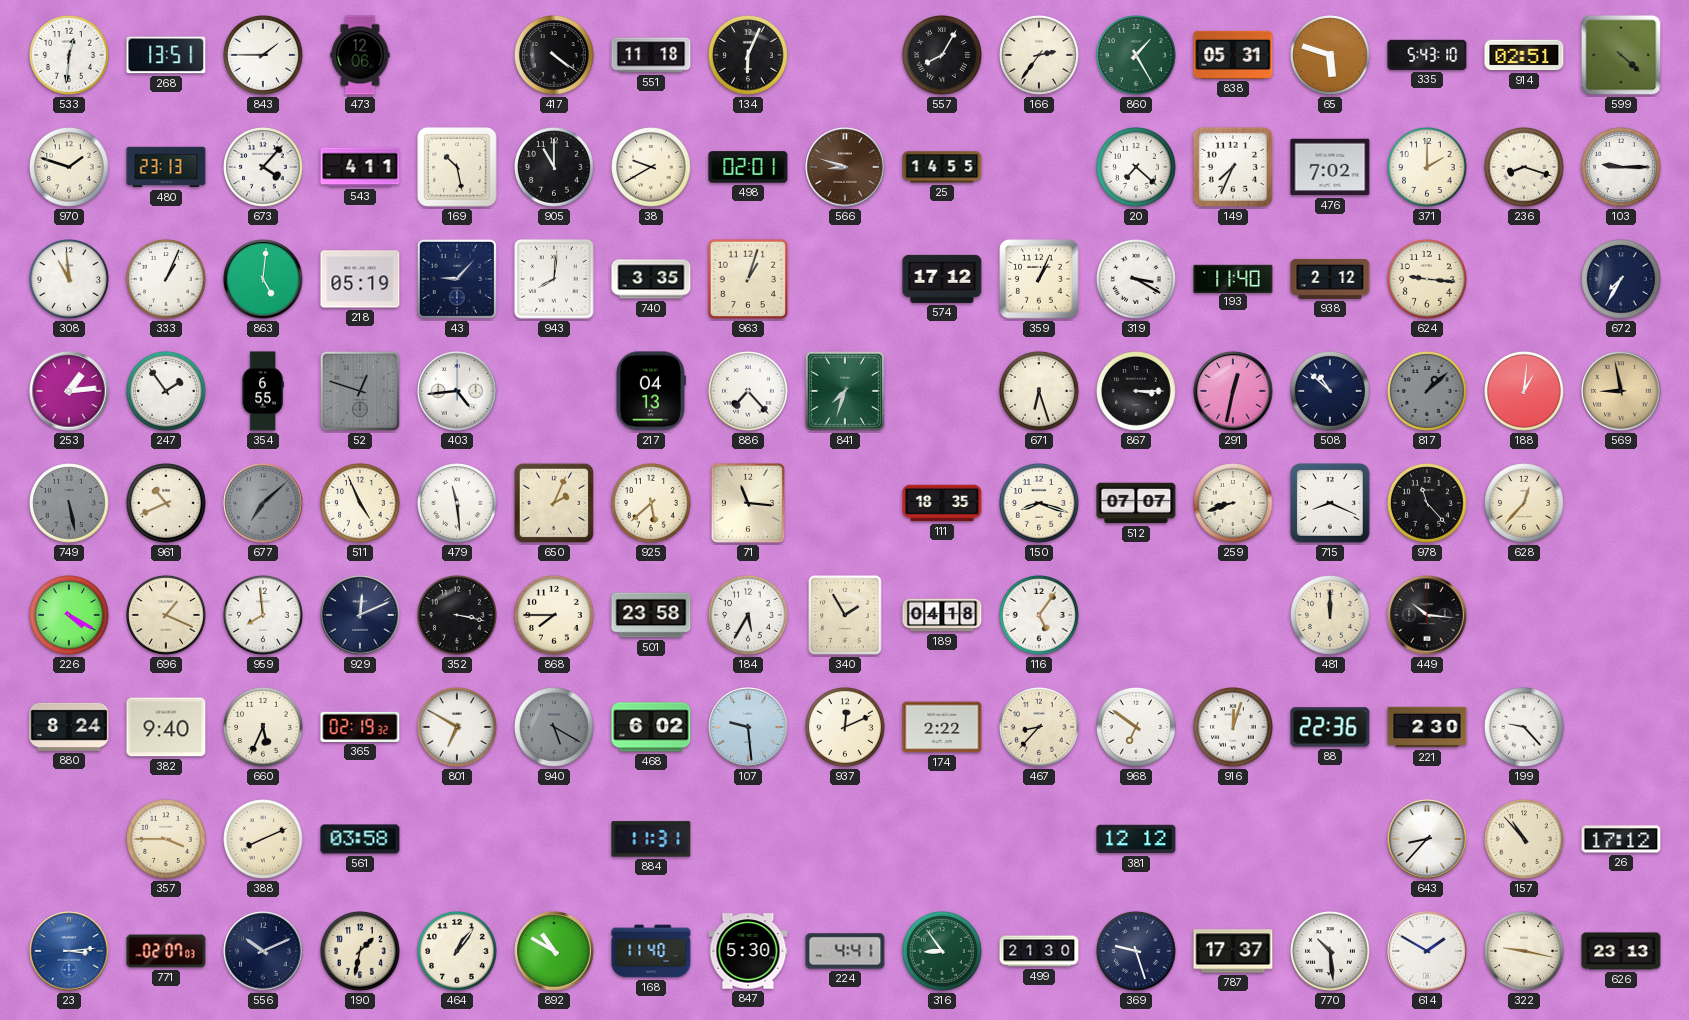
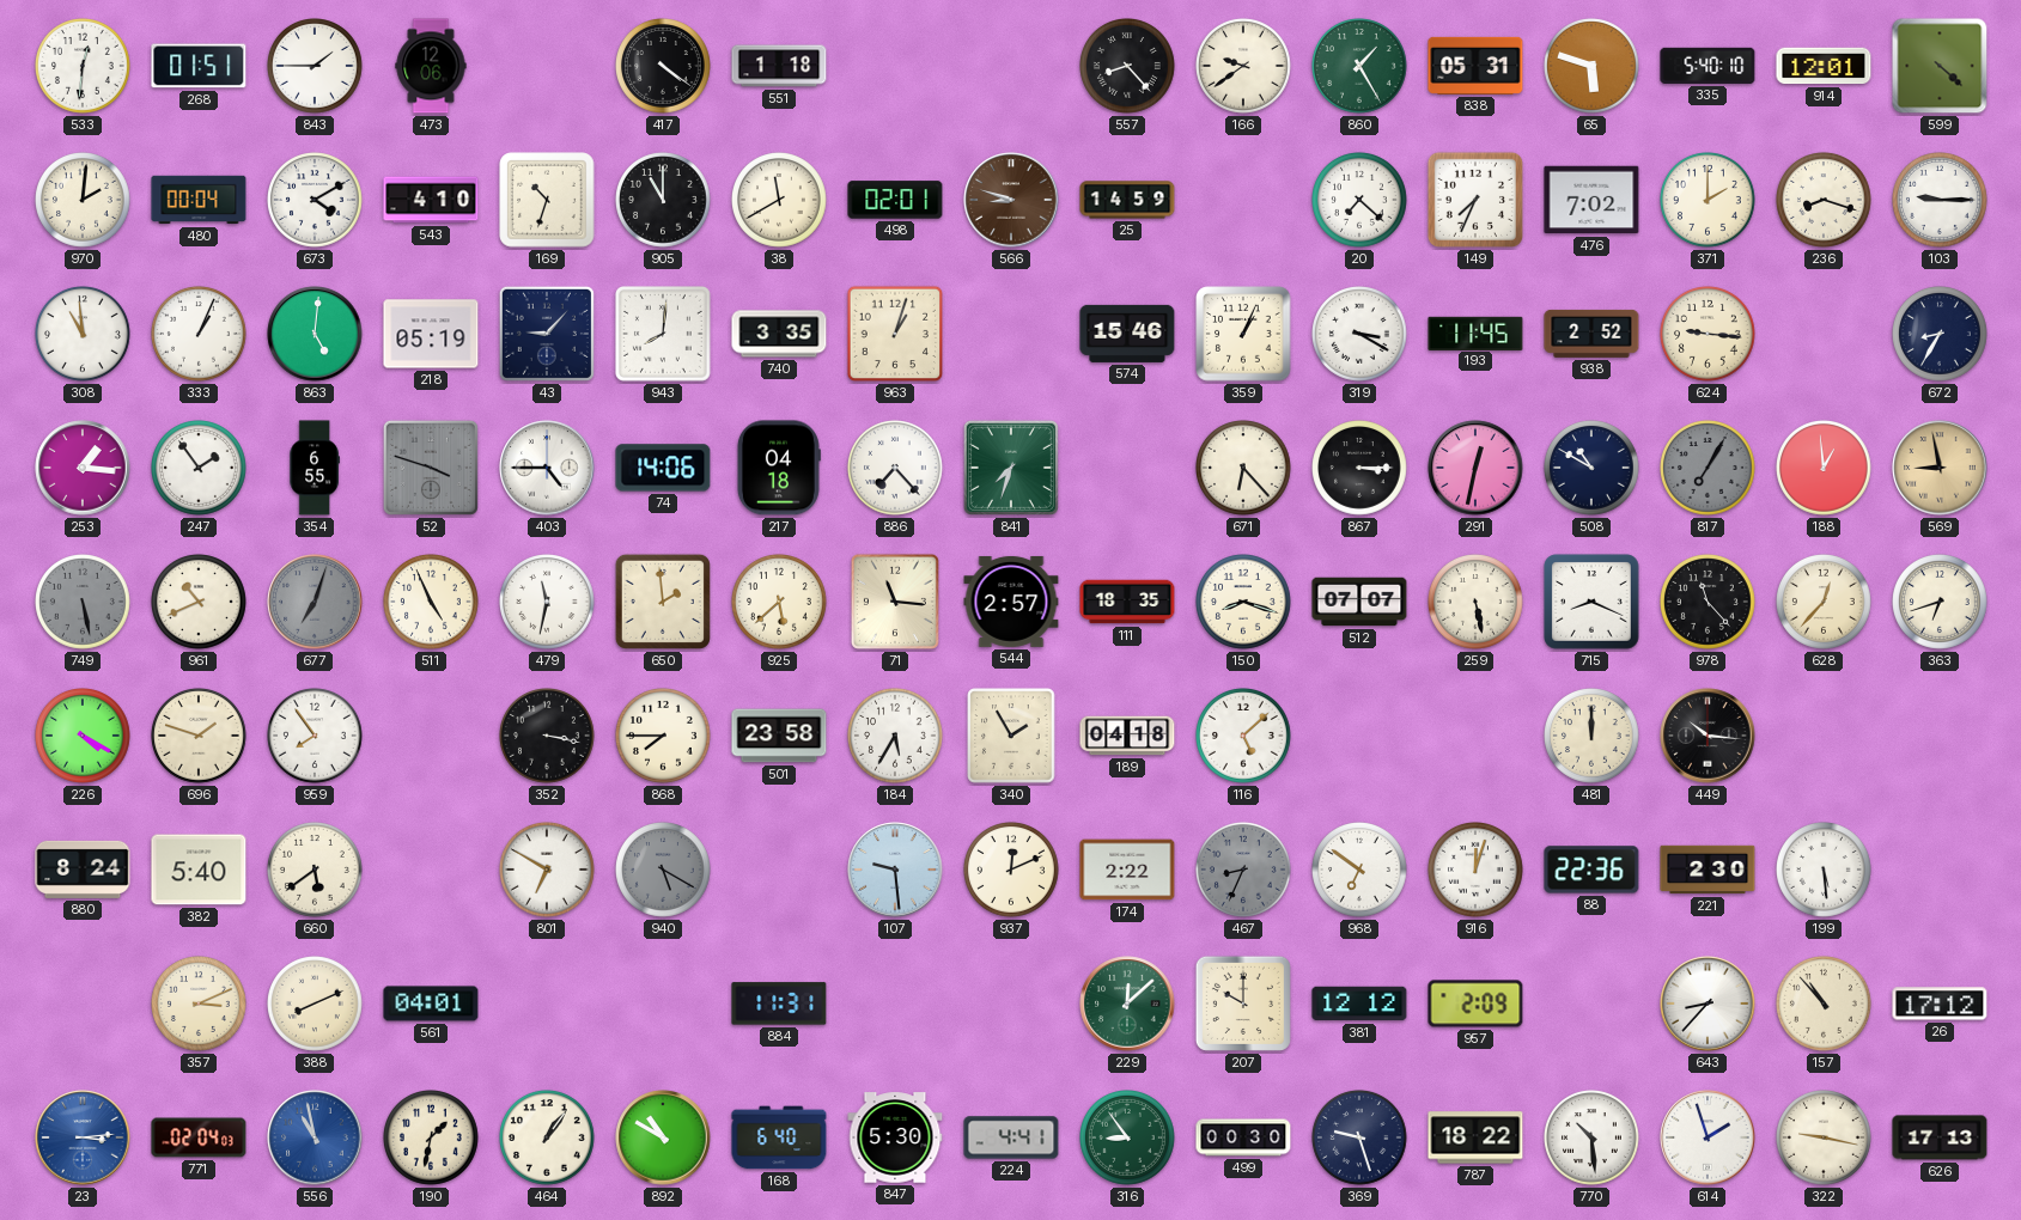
268: 13:51 -> 01:51
551: 11:18 -> 1:18
134: 6:04 -> none
557: 8:05 -> 8:23
166: 2:36 -> 9:39
335: 5:43 -> 5:40
914: 02:51 -> 12:01
970: 1:48 -> 2:01
480: 23:13 -> 00:04
673: 4:07 -> 4:10
543: 4:11 -> 4:10
169: 10:28 -> 10:33
38: 9:40 -> 11:40
25: 14:55 -> 14:59
574: 17:12 -> 15:46
193: 11:40 -> 11:45
938: 2:12 -> 2:52
672: 7:35 -> 8:35
253: 1:14 -> 1:16
52: 12:48 -> 3:48
403: 4:44 -> 4:45
74: none -> 14:06
217: 04:13 -> 04:18
671: 6:27 -> 6:23
508: 10:52 -> 10:50
817: 1:08 -> 7:05
188: 1:01 -> 12:59
677: 7:08 -> 7:03
479: 11:29 -> 11:32
650: 2:04 -> 1:59
544: none -> 2:57
259: 8:42 -> 5:28
363: none -> 6:42
696: 1:19 -> 1:48
959: 7:59 -> 7:54
929: 12:11 -> none
116: 5:06 -> 5:08
382: 9:40 -> 5:40
660: 5:34 -> 5:39
365: 02:19 -> none
468: 6:02 -> none
467: 8:37 -> 8:34
467 dial: cream -> grey
199: 9:23 -> 5:29
357: 3:45 -> 3:11
561: 03:58 -> 04:01
229: none -> 12:08
207: none -> 10:00
957: none -> 2:09
771: 02:07 -> 02:04
556: 10:11 -> 10:58
556 dial: navy -> blue
168: 11:40 -> 6:40
499: 21:30 -> 00:30
787: 17:37 -> 18:22
614: 1:50 -> 1:57
626: 23:13 -> 17:13
